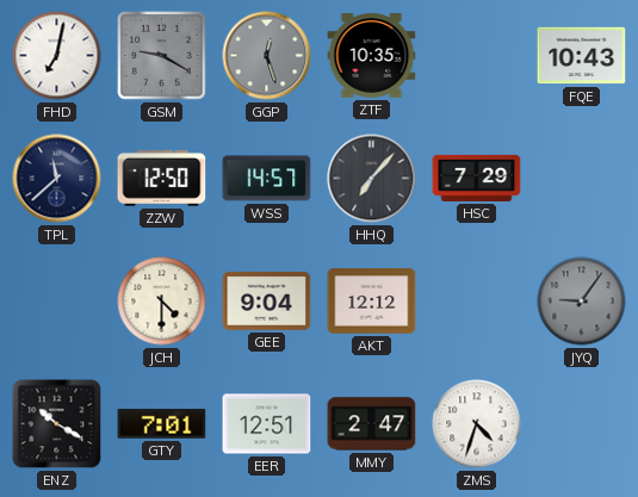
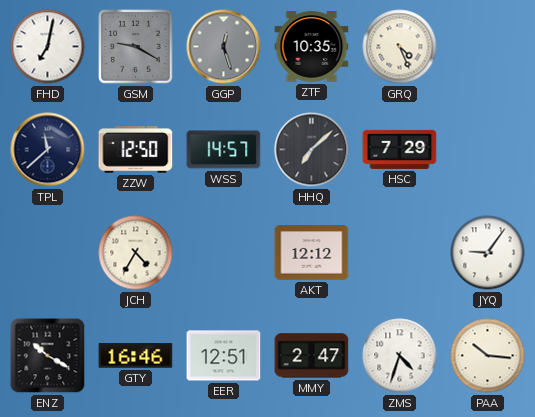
GRQ: none -> 4:26
FQE: 10:43 -> none
HHQ: 7:07 -> 7:08
JCH: 4:30 -> 4:35
GEE: 9:04 -> none
JYQ dial: grey -> white
GTY: 7:01 -> 16:46
PAA: none -> 10:16
